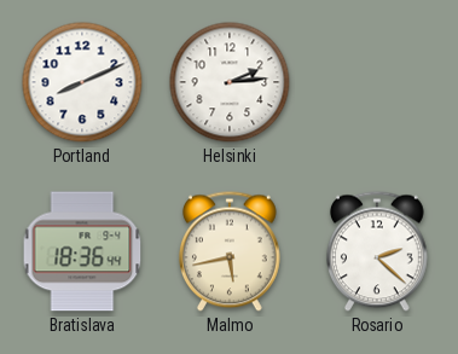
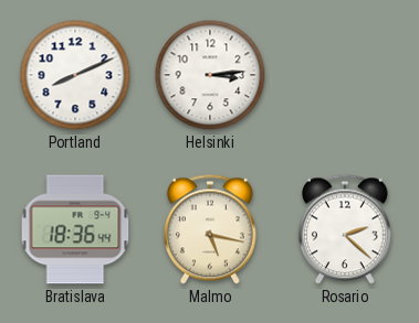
Helsinki: 2:14 -> 3:14
Malmo: 5:43 -> 5:17
